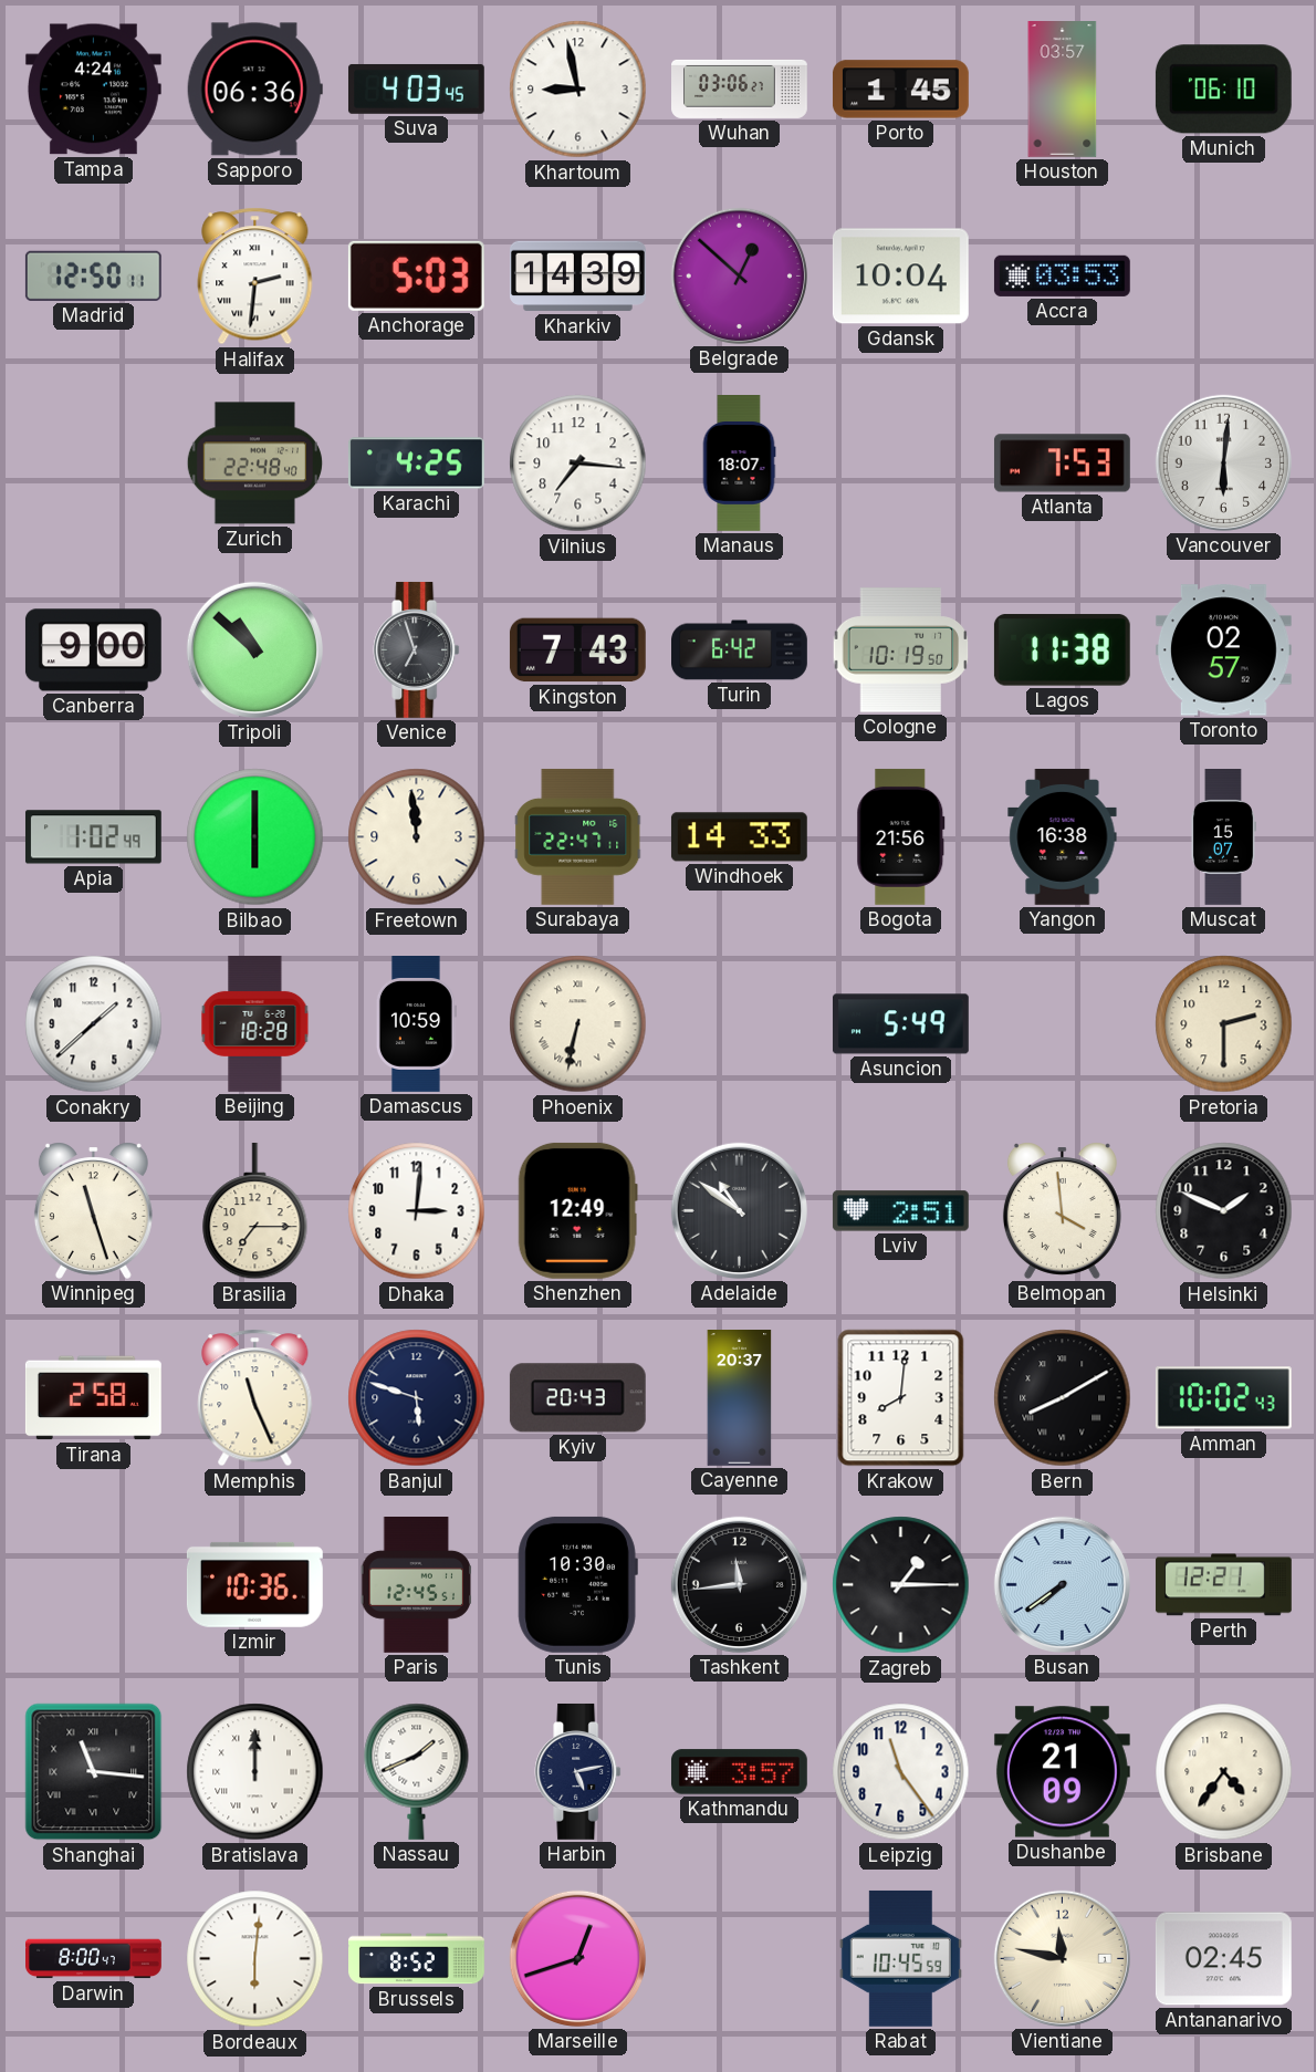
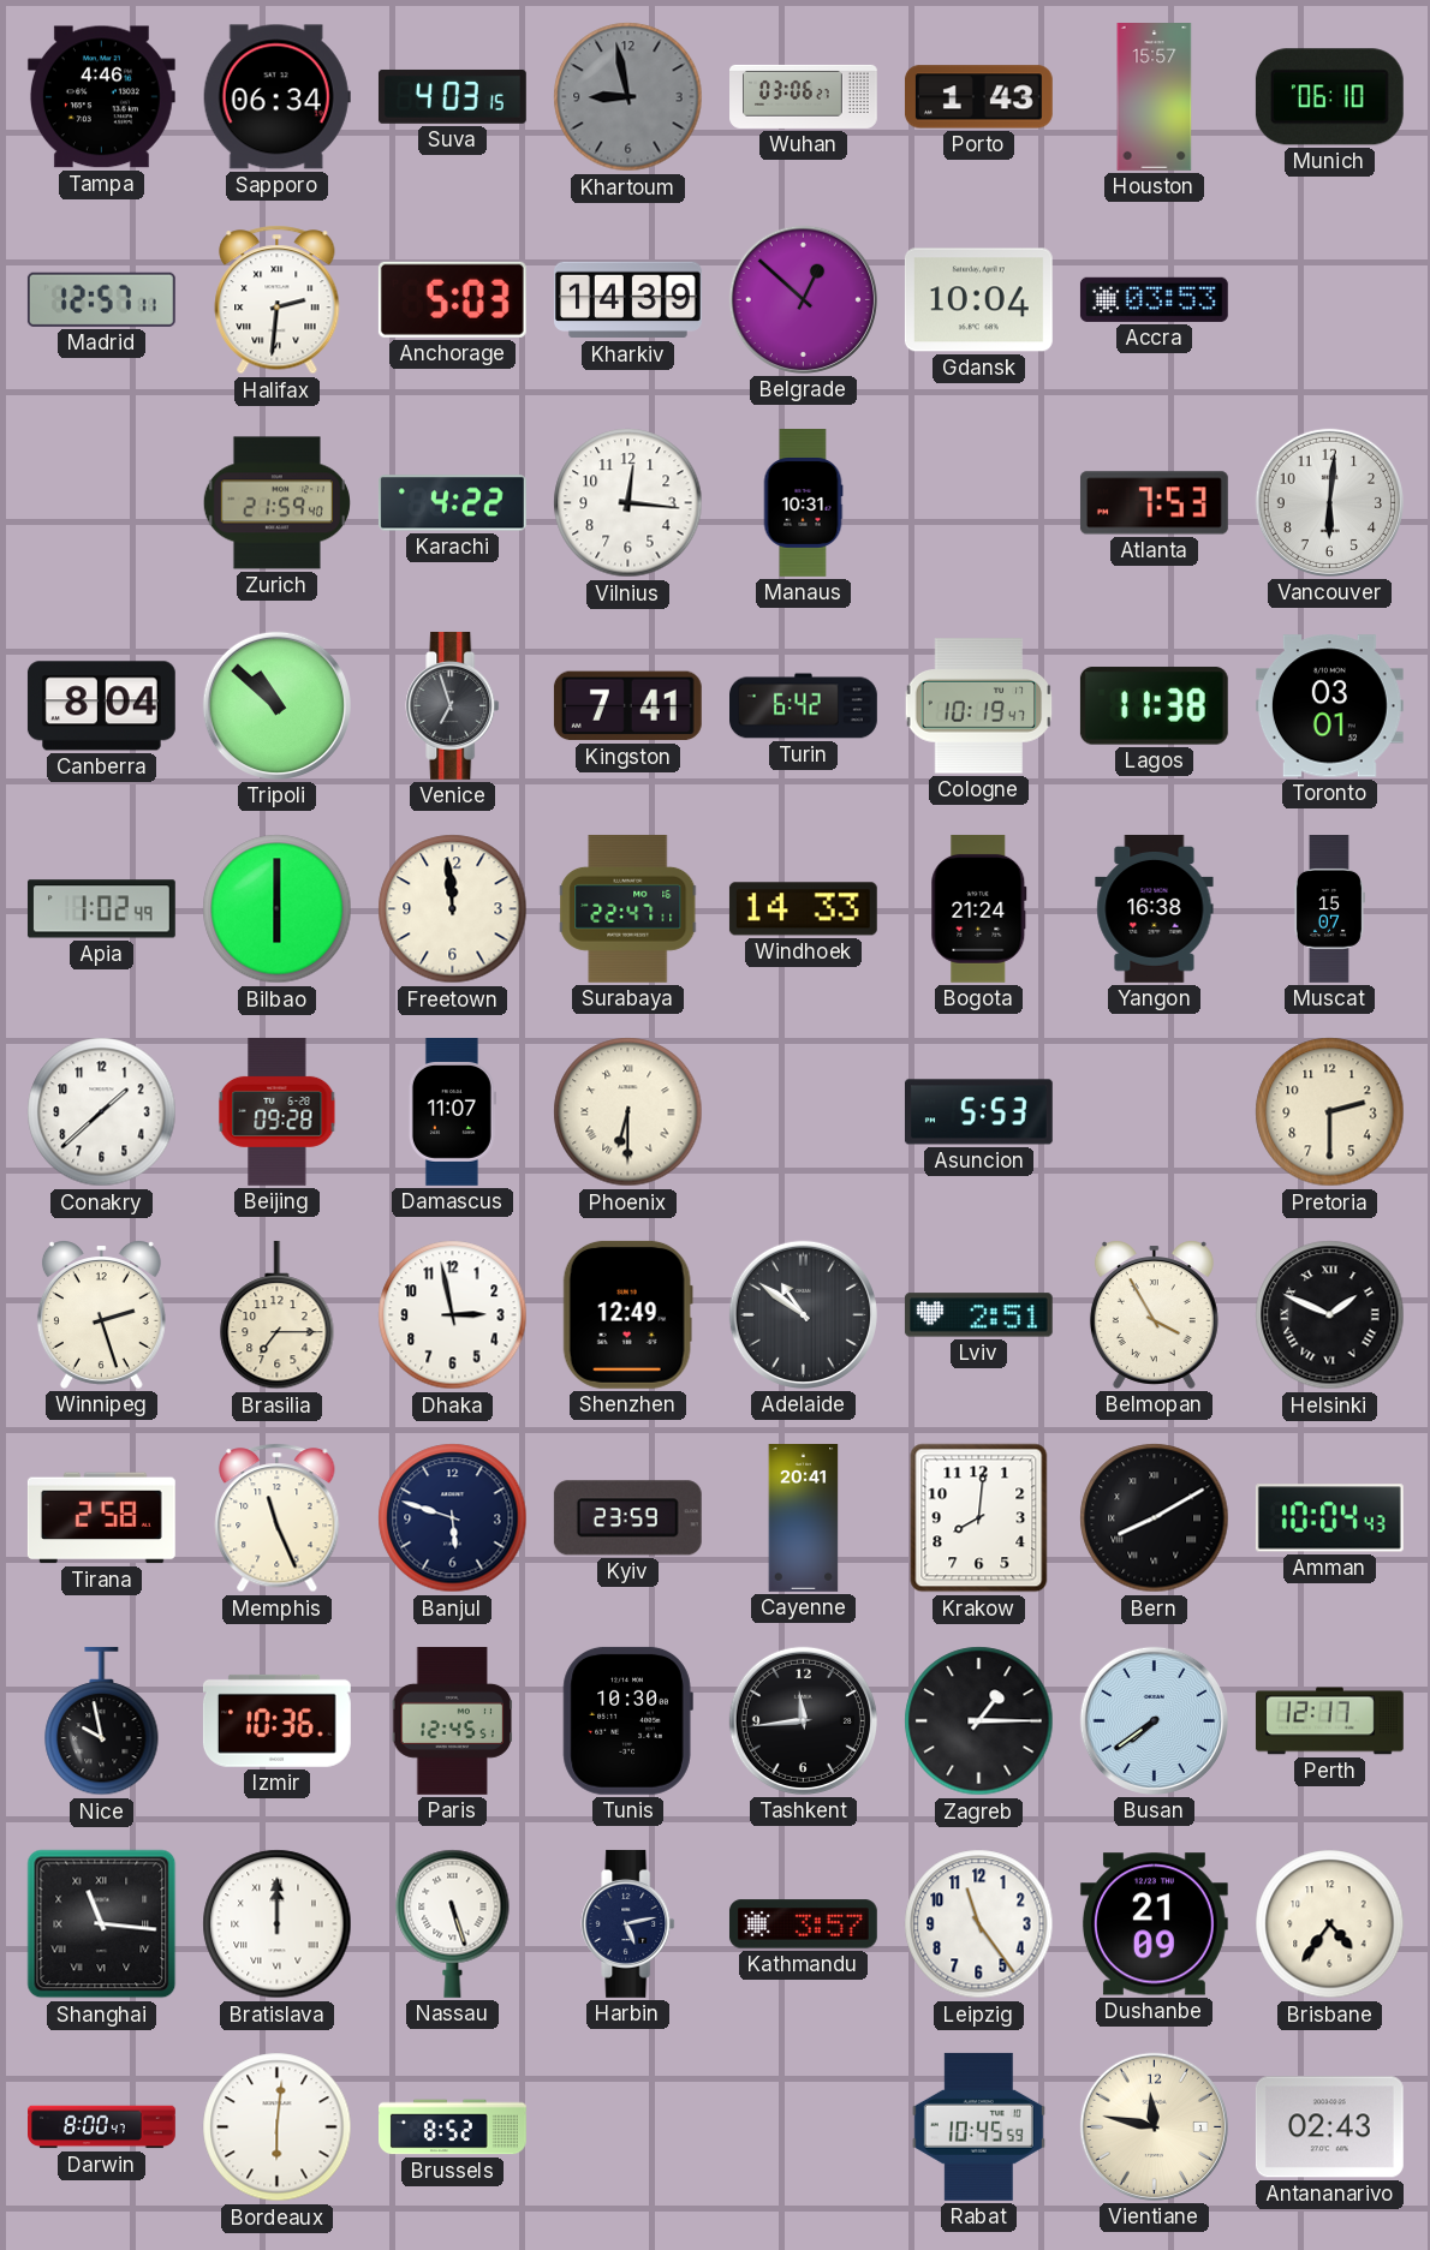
Tampa: 4:24 -> 4:46
Sapporo: 06:36 -> 06:34
Suva: 4:03:45 -> 4:03:15
Khartoum dial: white -> grey
Porto: 1:45 -> 1:43
Houston: 03:57 -> 15:57
Madrid: 12:50 -> 12:57
Zurich: 22:48 -> 21:59
Karachi: 4:25 -> 4:22
Vilnius: 7:16 -> 12:16
Manaus: 18:07 -> 10:31
Canberra: 9:00 -> 8:04
Kingston: 7:43 -> 7:41
Cologne: 10:19:50 -> 10:19:47
Toronto: 02:57 -> 03:01
Bogota: 21:56 -> 21:24
Beijing: 18:28 -> 09:28
Damascus: 10:59 -> 11:07
Phoenix: 6:32 -> 6:30
Asuncion: 5:49 -> 5:53
Winnipeg: 11:27 -> 2:27
Dhaka: 3:01 -> 2:58
Belmopan: 3:59 -> 3:55
Helsinki numerals: Arabic -> Roman
Kyiv: 20:43 -> 23:59
Cayenne: 20:37 -> 20:41
Amman: 10:02 -> 10:04
Nice: none -> 9:58
Perth: 12:21 -> 12:17
Nassau: 1:41 -> 5:27
Marseille: 12:42 -> none
Antananarivo: 02:45 -> 02:43
